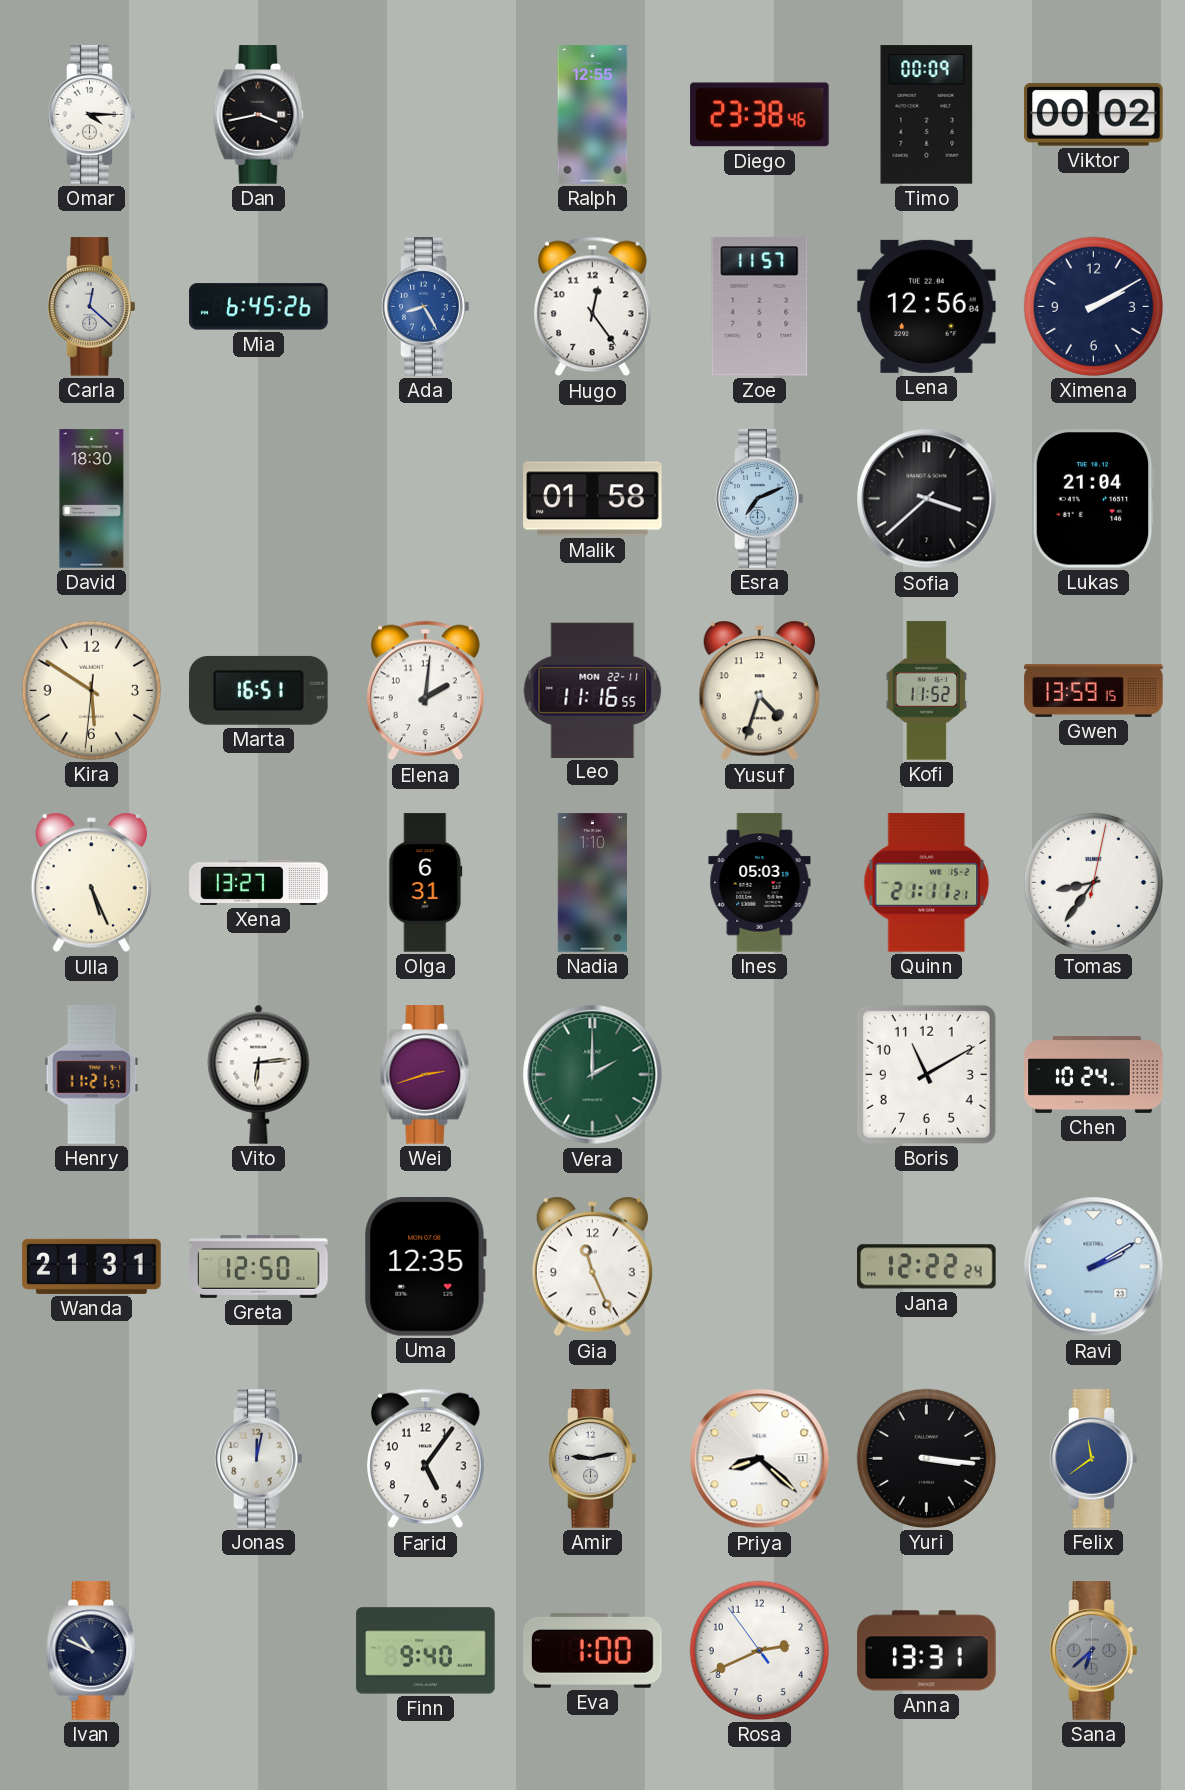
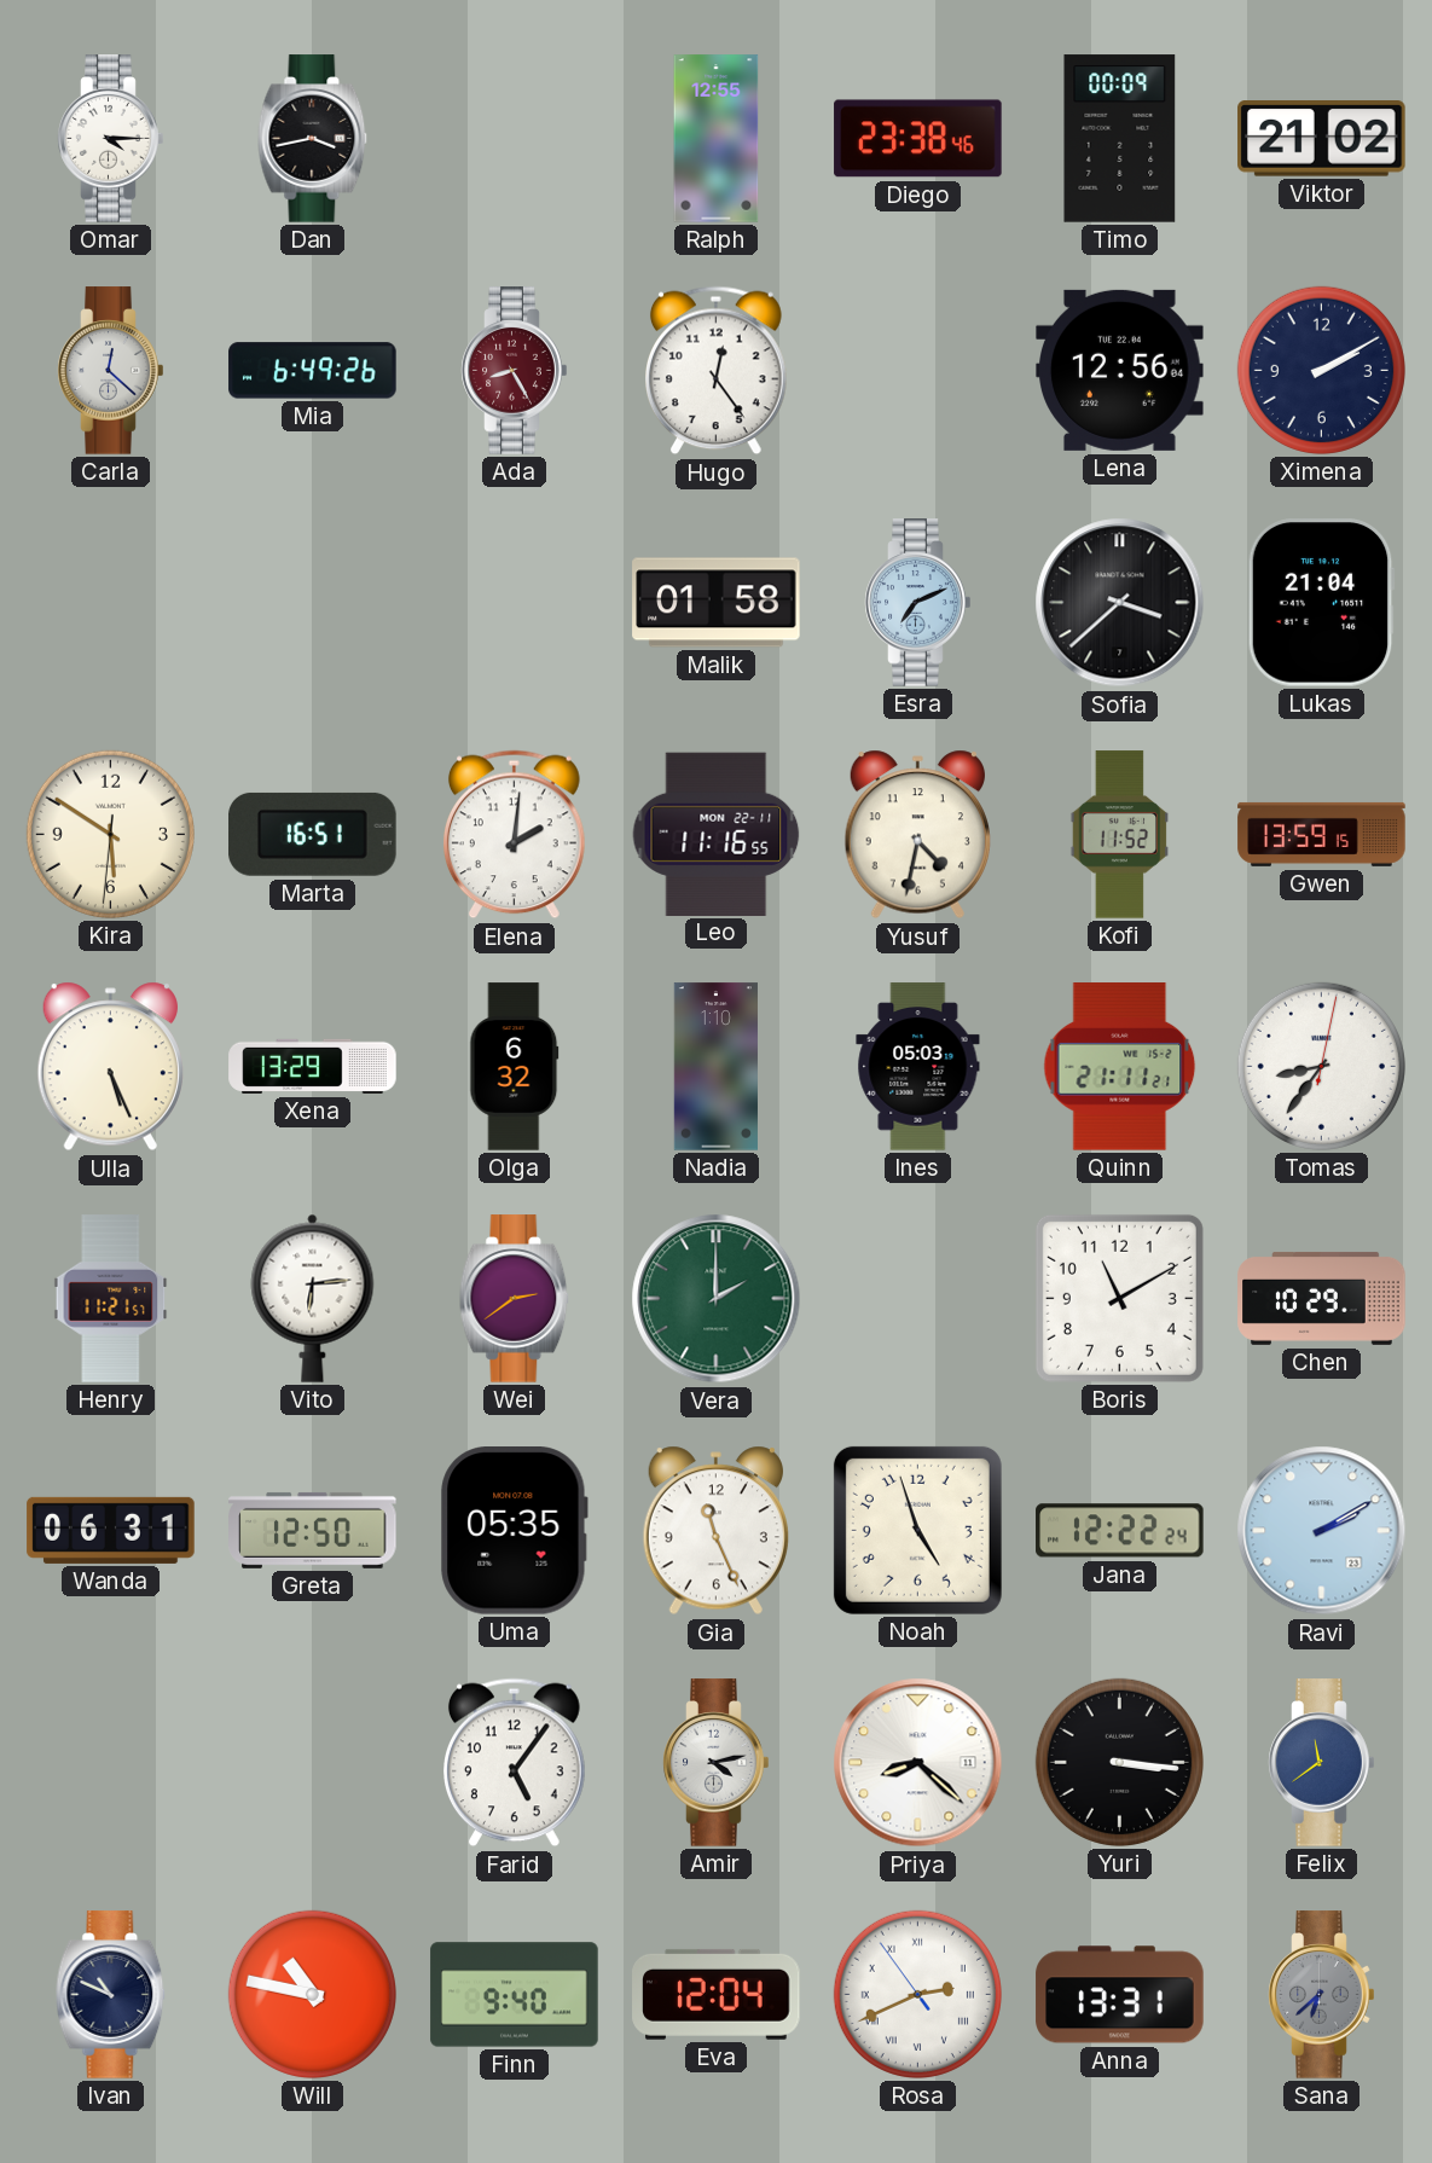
Viktor: 00:02 -> 21:02
Mia: 6:45 -> 6:49
Ada dial: blue -> burgundy
Zoe: 11:57 -> none
David: 18:30 -> none
Yusuf: 4:33 -> 4:32
Xena: 13:27 -> 13:29
Olga: 6:31 -> 6:32
Wei: 2:42 -> 2:39
Chen: 10:24 -> 10:29
Wanda: 21:31 -> 06:31
Uma: 12:35 -> 05:35
Noah: none -> 4:57
Jonas: 12:02 -> none
Amir: 9:13 -> 4:13
Will: none -> 10:47
Eva: 1:00 -> 12:04
Rosa numerals: Arabic -> Roman
